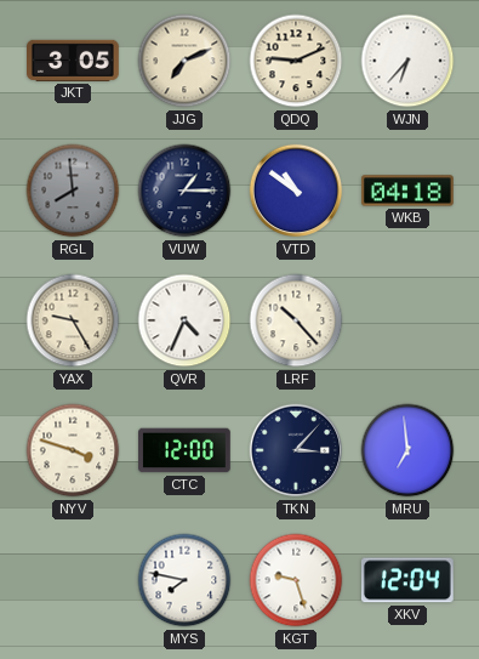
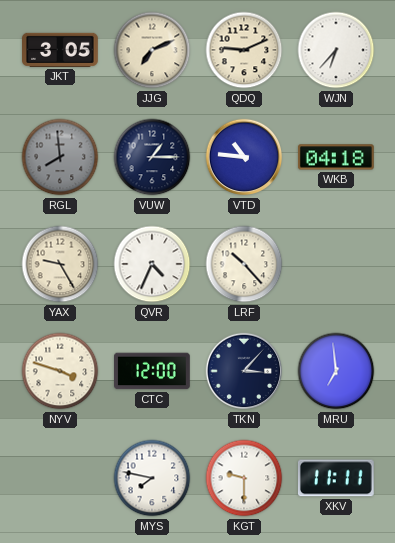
VTD: 10:51 -> 10:46
KGT: 9:27 -> 9:30
XKV: 12:04 -> 11:11
